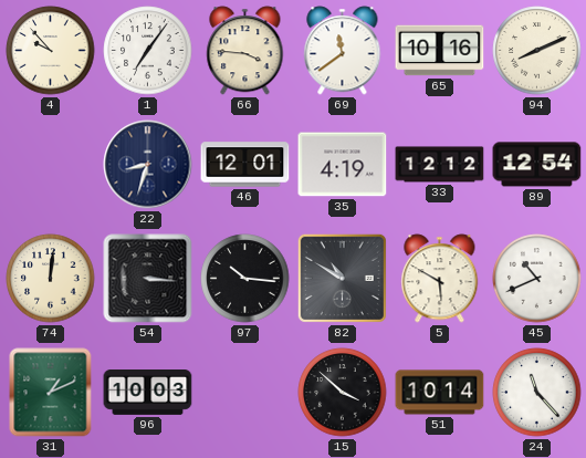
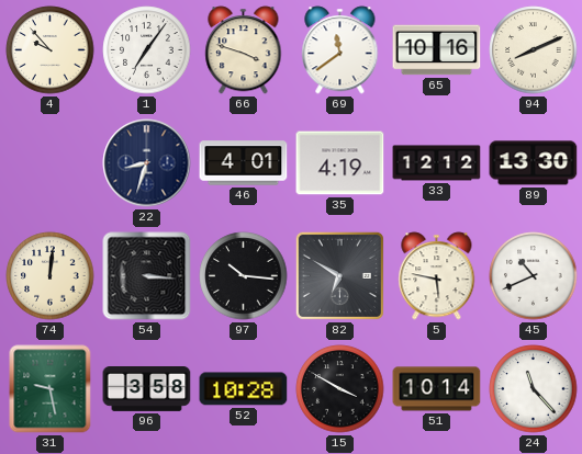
66: 3:46 -> 3:48
46: 12:01 -> 4:01
89: 12:54 -> 13:30
82: 10:50 -> 6:50
5: 5:50 -> 5:47
31: 1:11 -> 9:28
96: 10:03 -> 3:58
52: none -> 10:28
15: 3:52 -> 3:50
